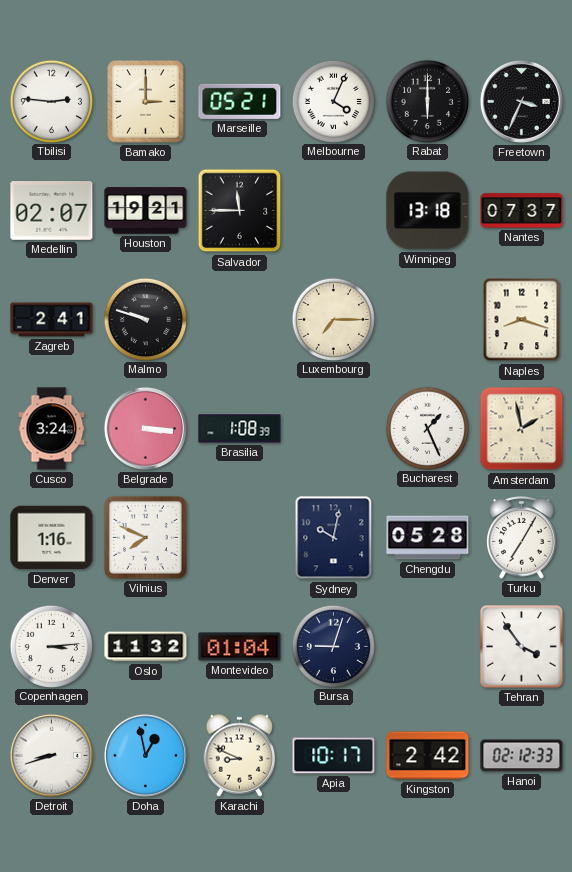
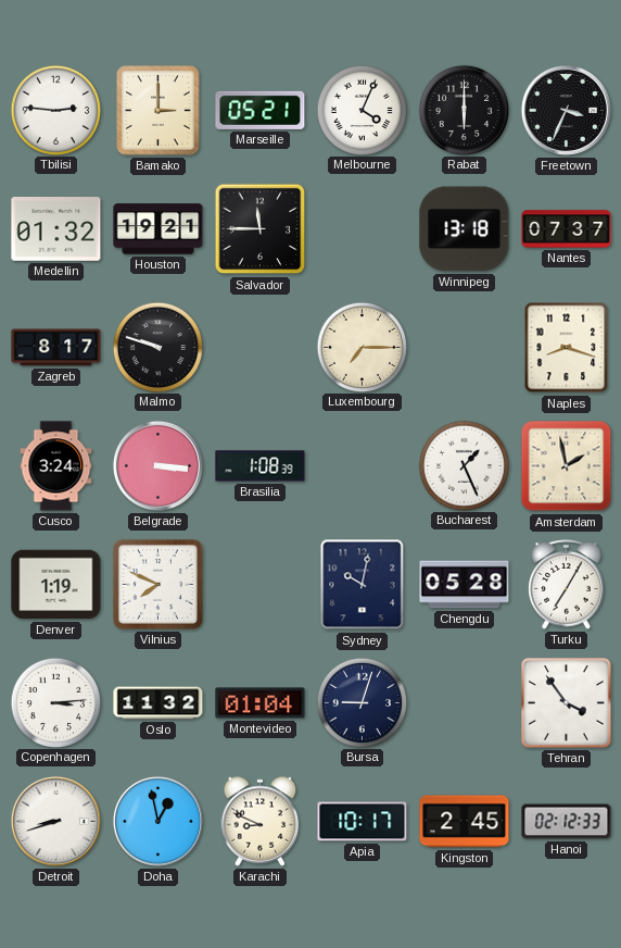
Medellin: 02:07 -> 01:32
Zagreb: 2:41 -> 8:17
Denver: 1:16 -> 1:19
Kingston: 2:42 -> 2:45
